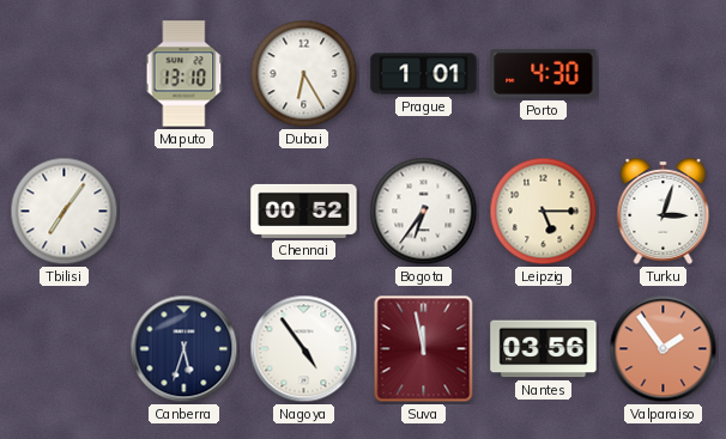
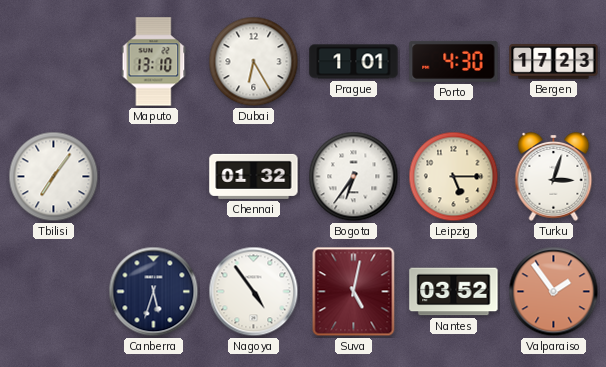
Bergen: none -> 17:23
Chennai: 00:52 -> 01:32
Suva: 11:58 -> 5:02
Nantes: 03:56 -> 03:52
